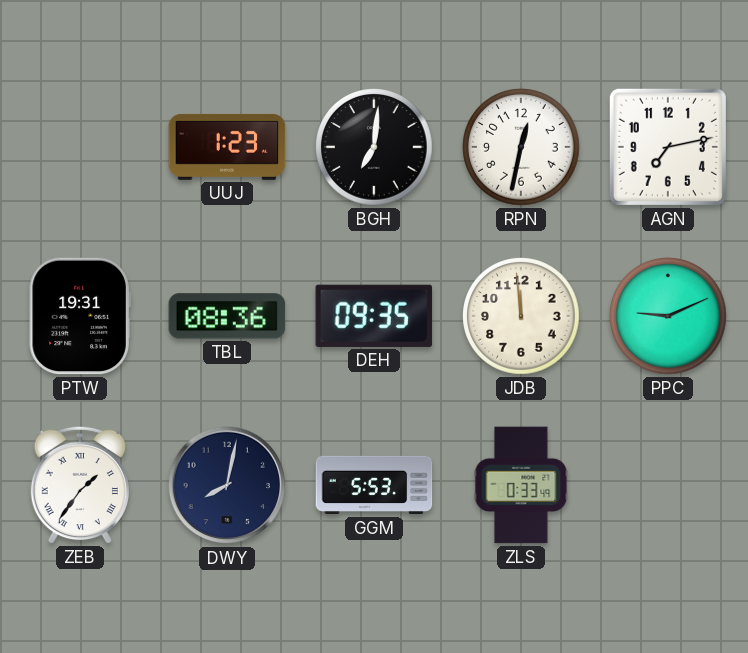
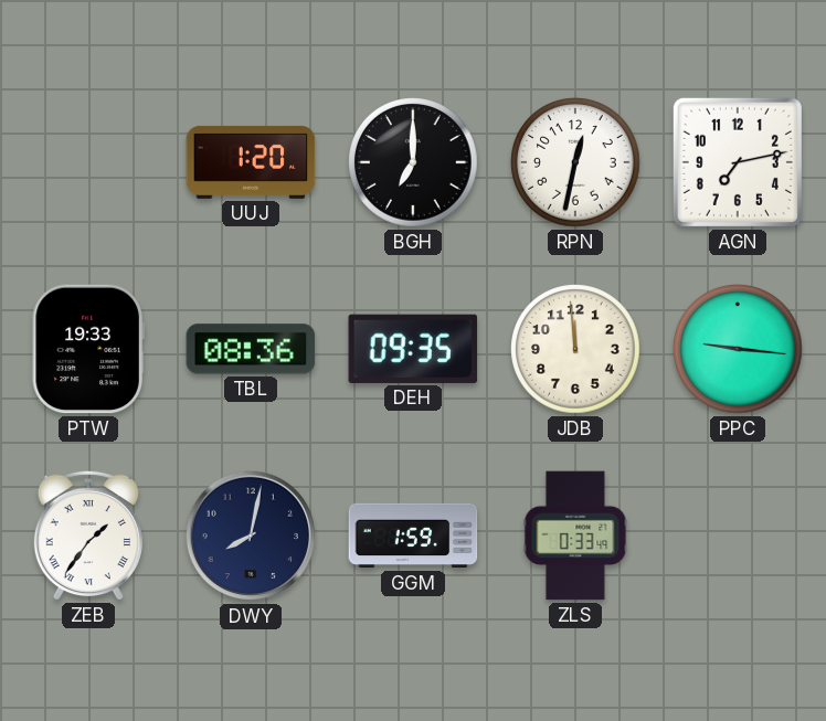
UUJ: 1:23 -> 1:20
BGH: 7:01 -> 7:00
PTW: 19:31 -> 19:33
PPC: 9:11 -> 9:16
GGM: 5:53 -> 1:59
